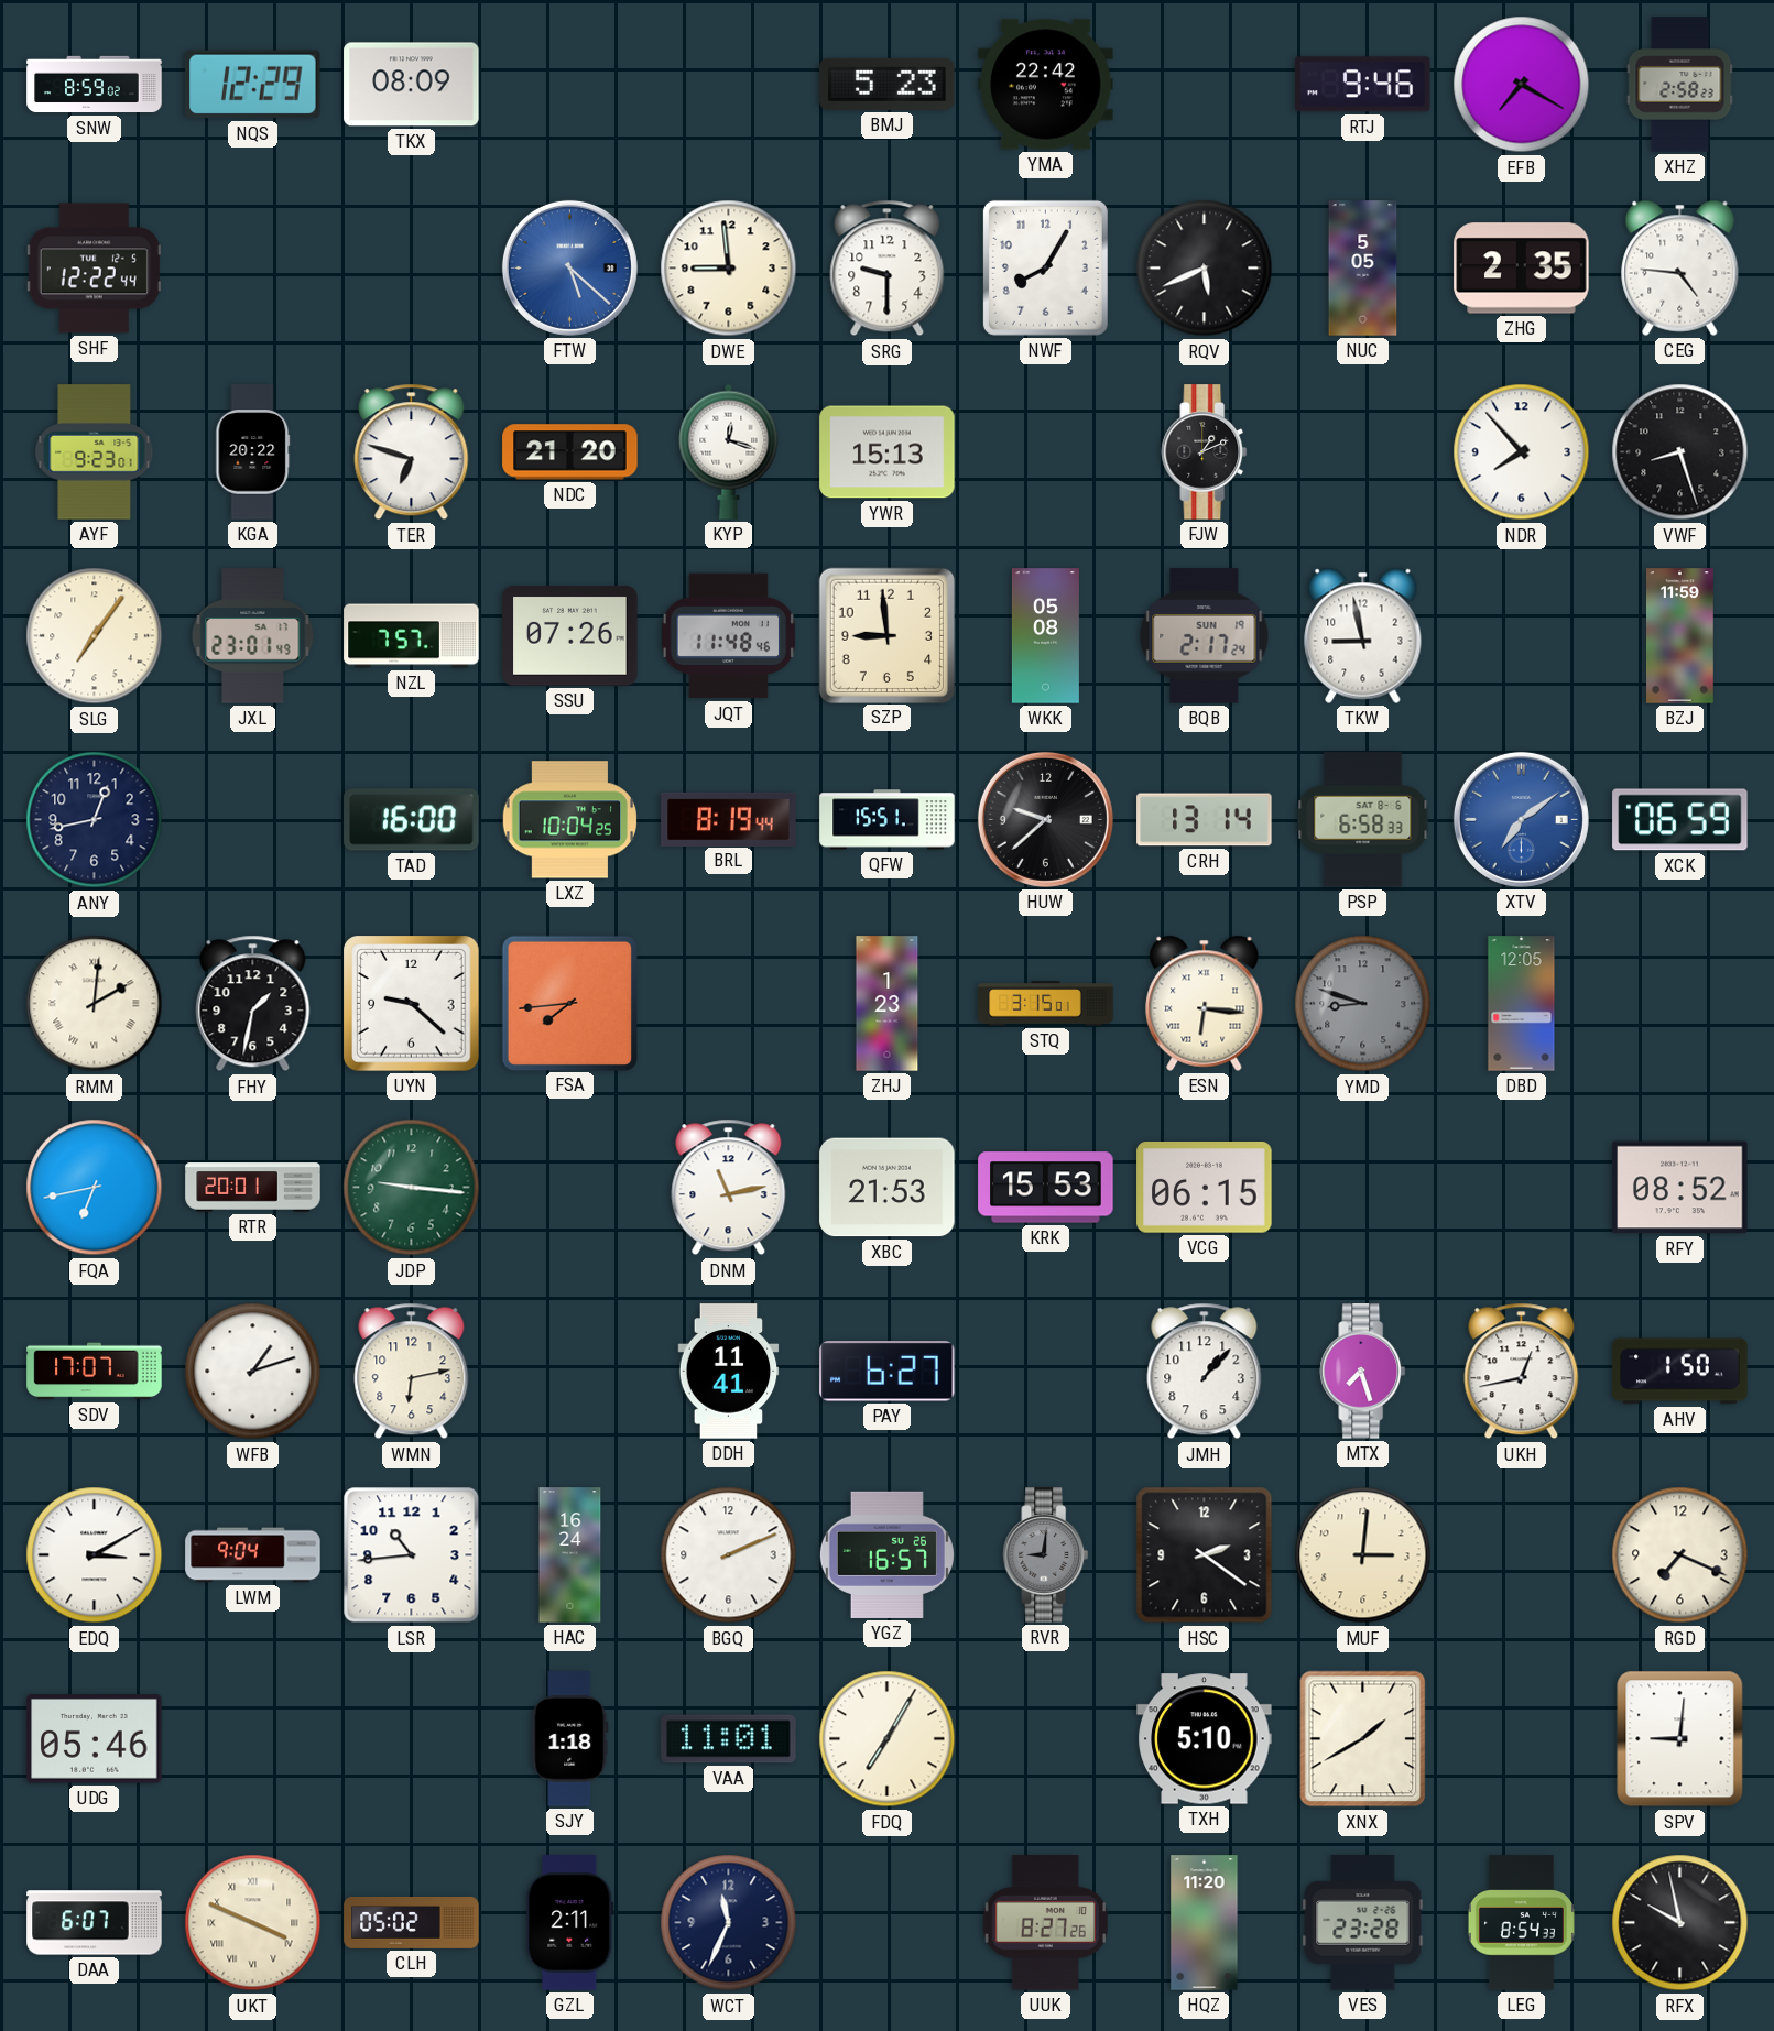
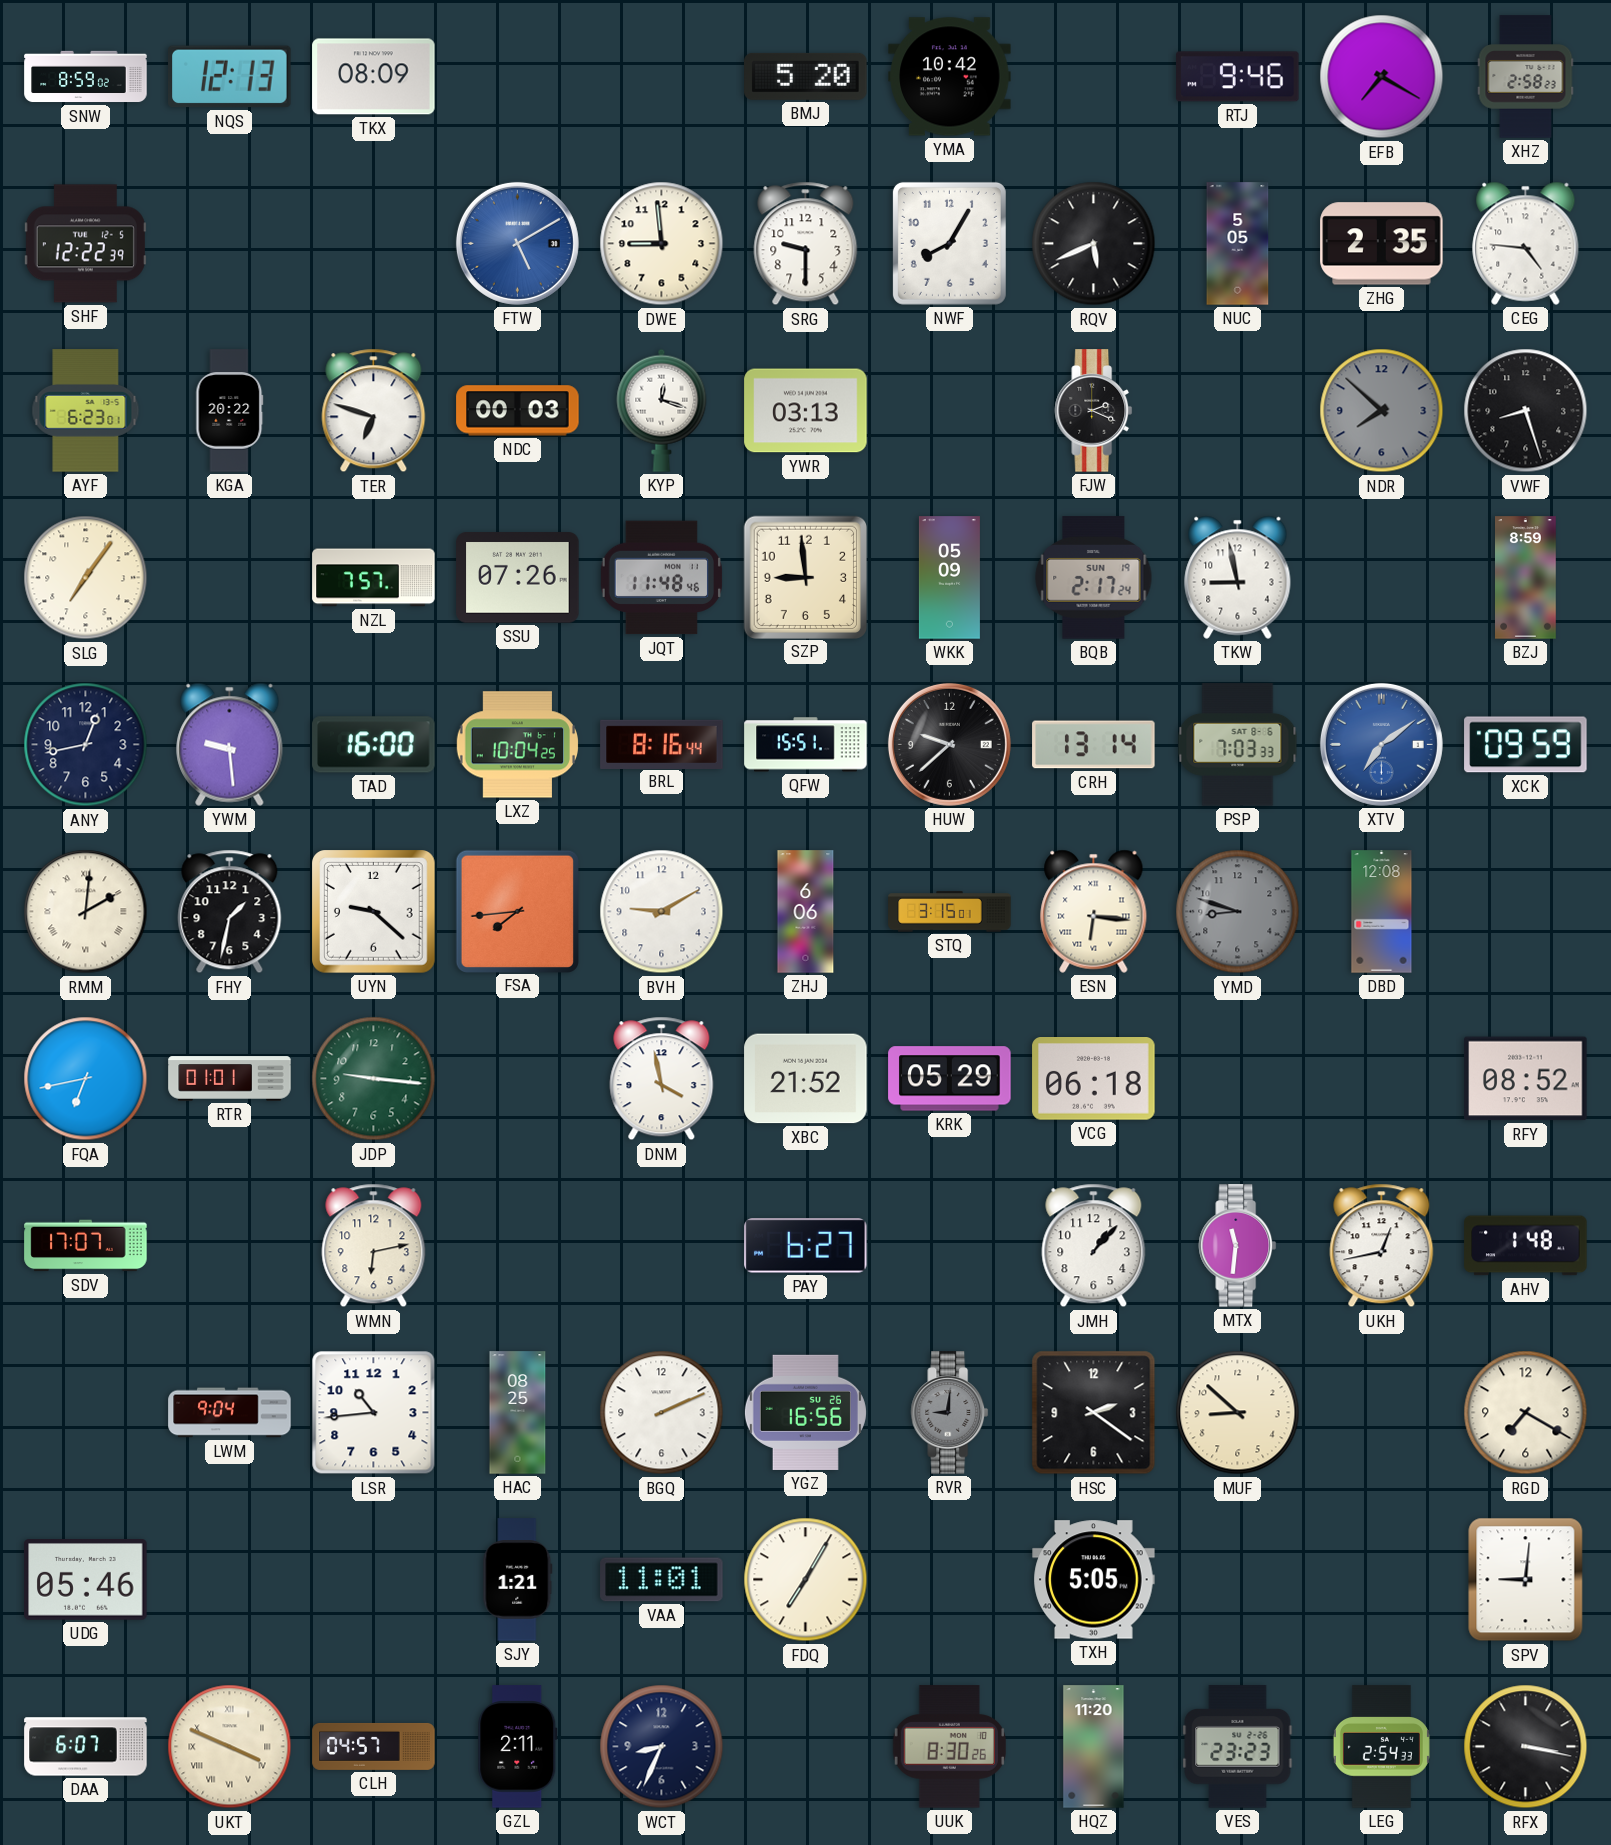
NQS: 12:29 -> 12:13
BMJ: 5:23 -> 5:20
YMA: 22:42 -> 10:42
SHF: 12:22:44 -> 12:22:39
FTW: 5:22 -> 5:10
AYF: 9:23 -> 6:23
NDC: 21:20 -> 00:03
YWR: 15:13 -> 03:13
FJW: 1:11 -> 2:19
NDR: 7:53 -> 7:52
NDR dial: white -> grey
JXL: 23:01 -> none
WKK: 05:08 -> 05:09
BZJ: 11:59 -> 8:59
YWM: none -> 9:29
BRL: 8:19 -> 8:16
PSP: 6:58 -> 7:03
XCK: 06:59 -> 09:59
BVH: none -> 9:10
ZHJ: 1:23 -> 6:06
DBD: 12:05 -> 12:08
RTR: 20:01 -> 01:01
DNM: 11:13 -> 3:58
XBC: 21:53 -> 21:52
KRK: 15:53 -> 05:29
VCG: 06:15 -> 06:18
WFB: 1:12 -> none
DDH: 11:41 -> none
MTX: 7:27 -> 11:31
AHV: 1:50 -> 1:48
EDQ: 3:10 -> none
HAC: 16:24 -> 08:25
YGZ: 16:57 -> 16:56
MUF: 3:01 -> 8:52
RGD: 7:19 -> 7:20
SJY: 1:18 -> 1:21
TXH: 5:10 -> 5:05
XNX: 1:40 -> none
CLH: 05:02 -> 04:57
WCT: 11:34 -> 8:34
UUK: 8:27 -> 8:30
VES: 23:28 -> 23:23
LEG: 8:54 -> 2:54
RFX: 9:58 -> 3:17
